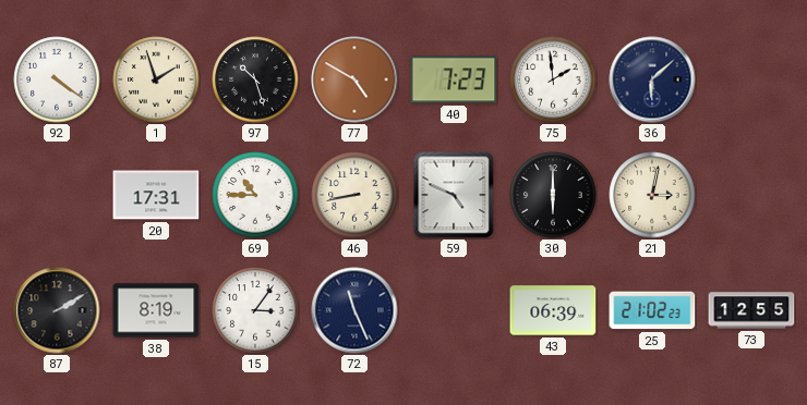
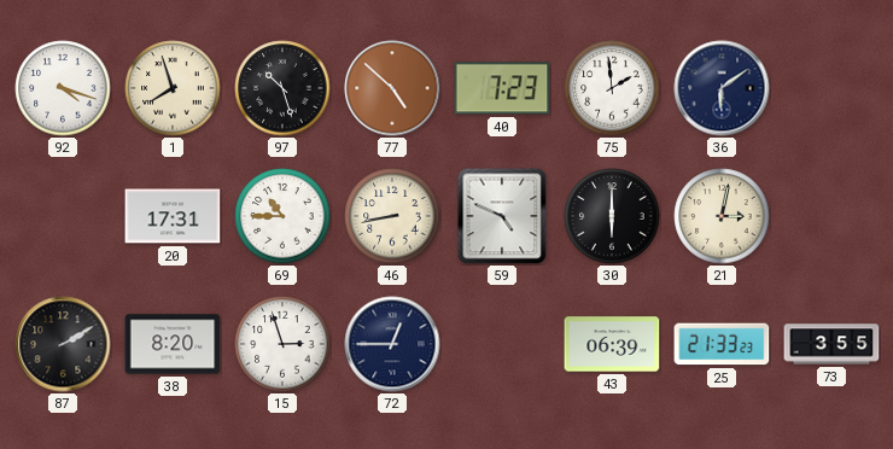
92: 4:21 -> 4:18
1: 1:57 -> 7:57
77: 4:50 -> 4:52
36: 6:08 -> 6:09
38: 8:19 -> 8:20
15: 3:06 -> 2:57
72: 11:26 -> 12:45
25: 21:02 -> 21:33
73: 12:55 -> 3:55
